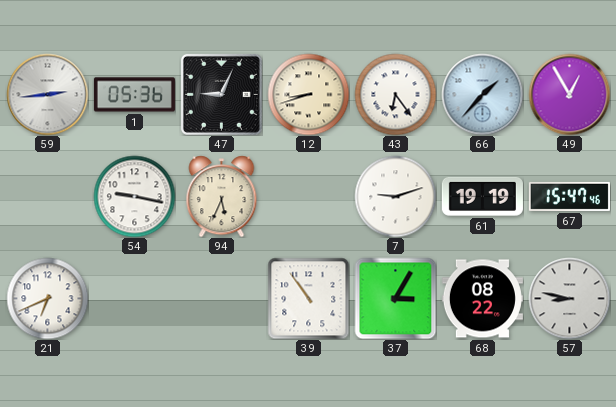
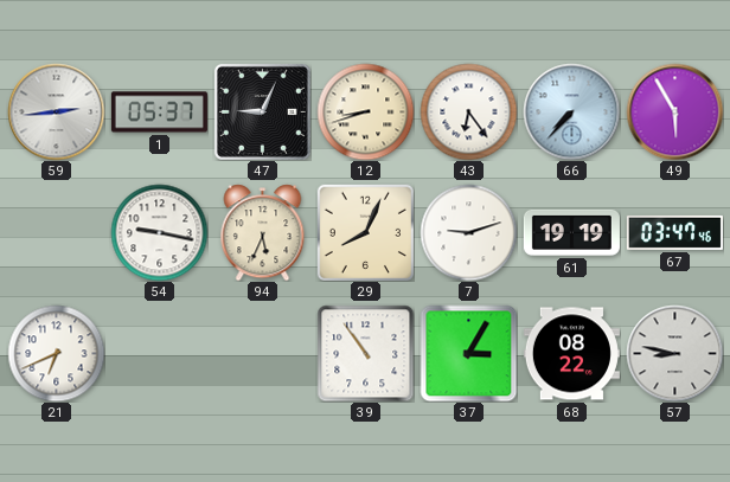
1: 05:36 -> 05:37
66: 1:37 -> 7:37
49: 12:55 -> 5:55
29: none -> 8:04
67: 15:47 -> 03:47
